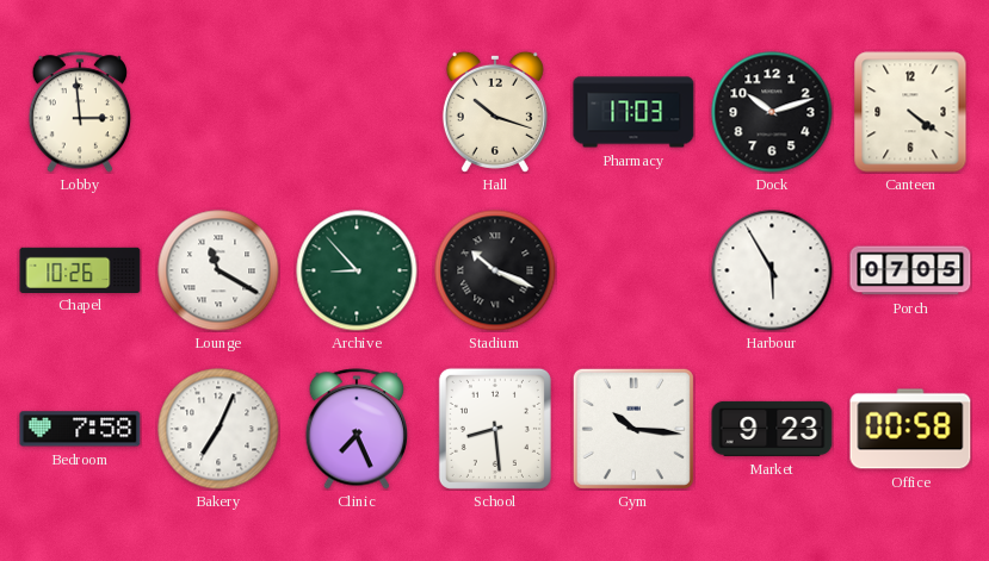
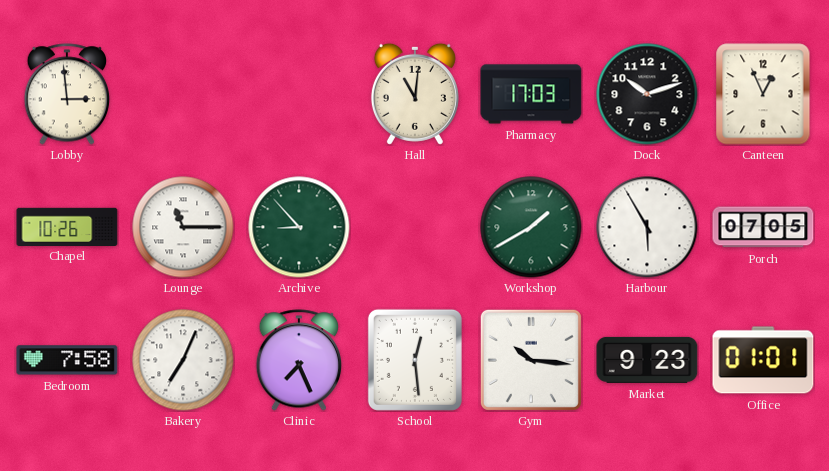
Hall: 10:18 -> 11:01
Canteen: 4:21 -> 12:56
Lounge: 11:20 -> 11:15
Stadium: 10:19 -> none
Workshop: none -> 1:40
School: 8:29 -> 12:29
Office: 00:58 -> 01:01
